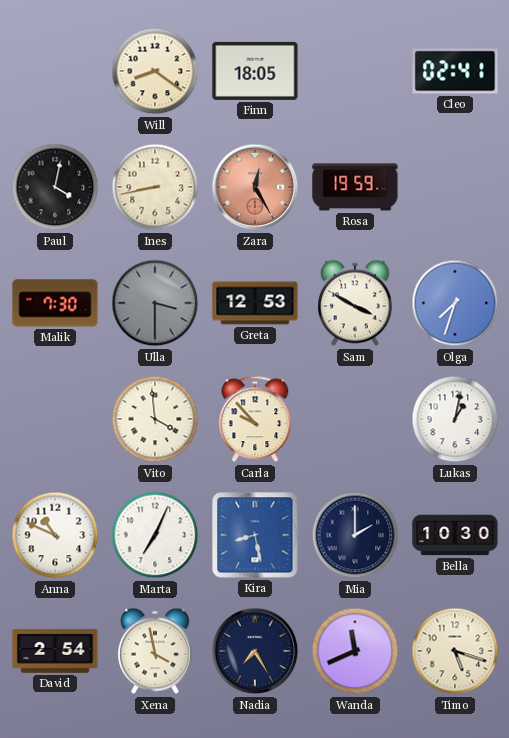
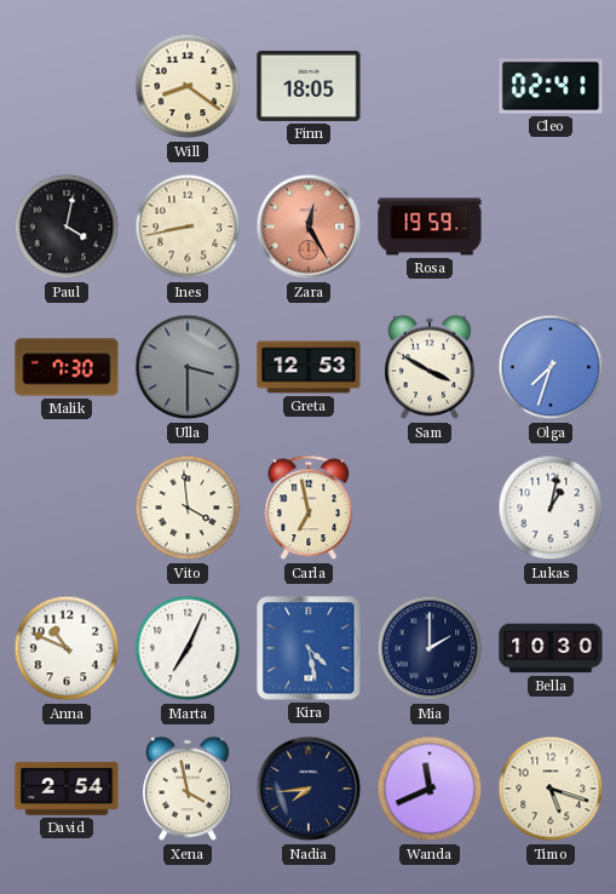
Carla: 9:53 -> 6:58
Kira: 8:28 -> 4:28
Nadia: 7:25 -> 7:44
